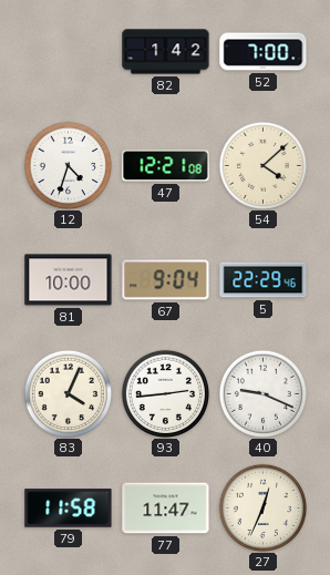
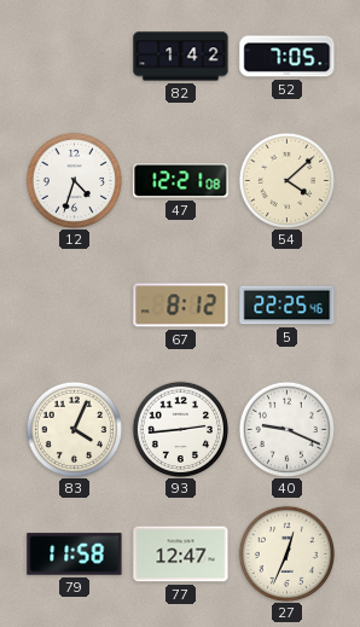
52: 7:00 -> 7:05
81: 10:00 -> none
67: 9:04 -> 8:12
5: 22:29 -> 22:25
77: 11:47 -> 12:47
